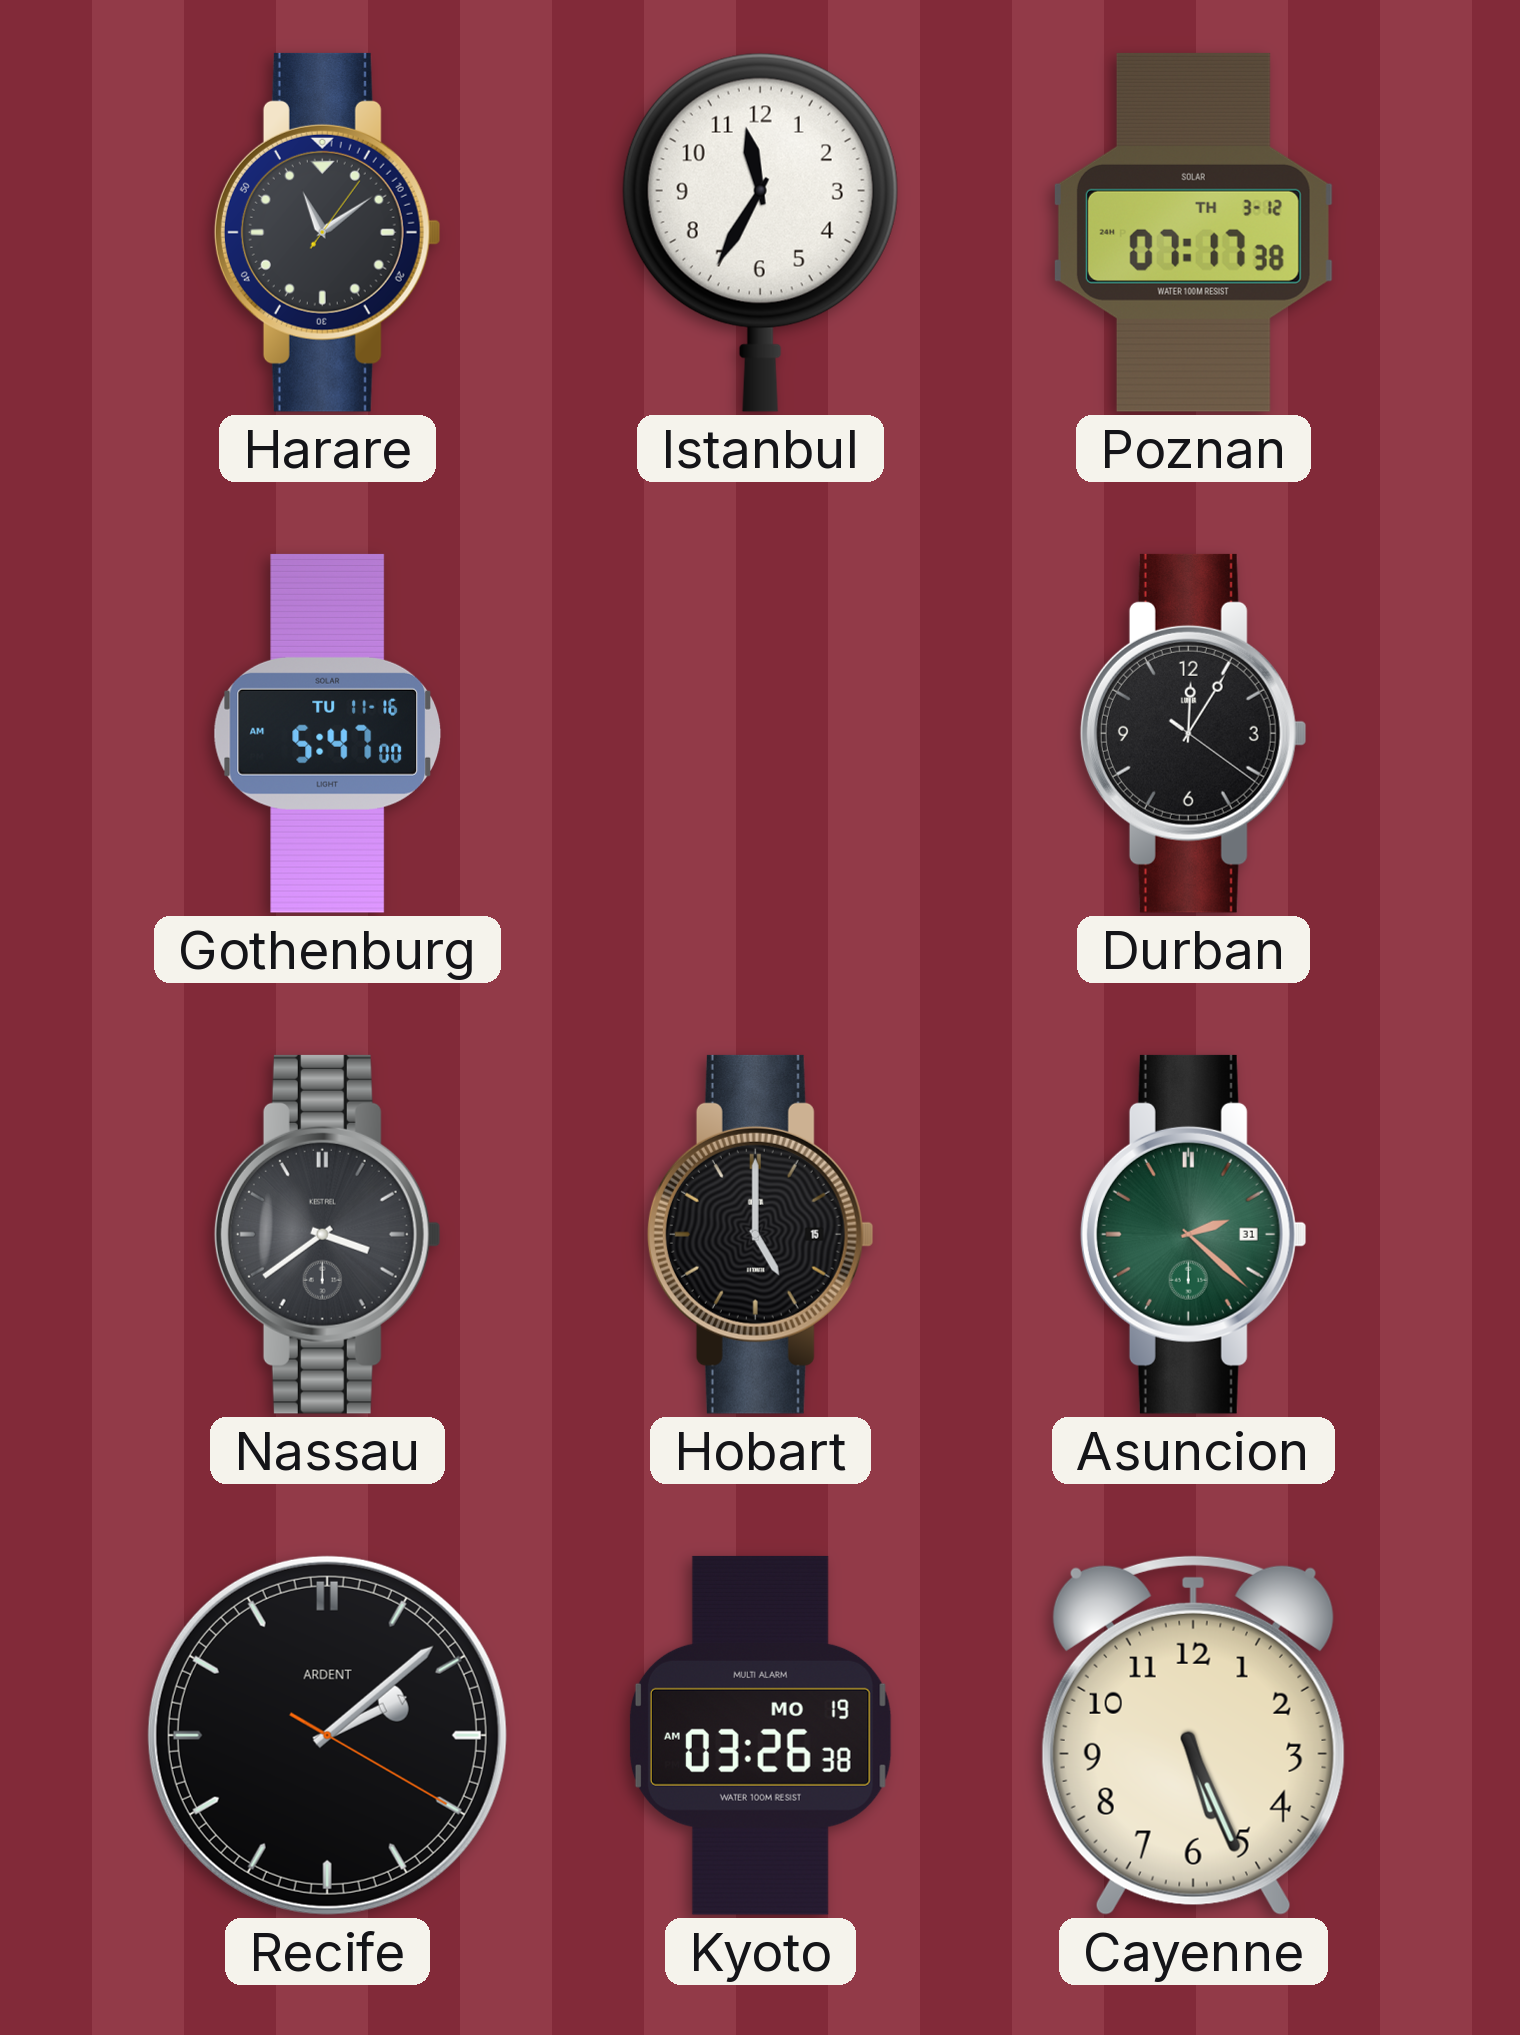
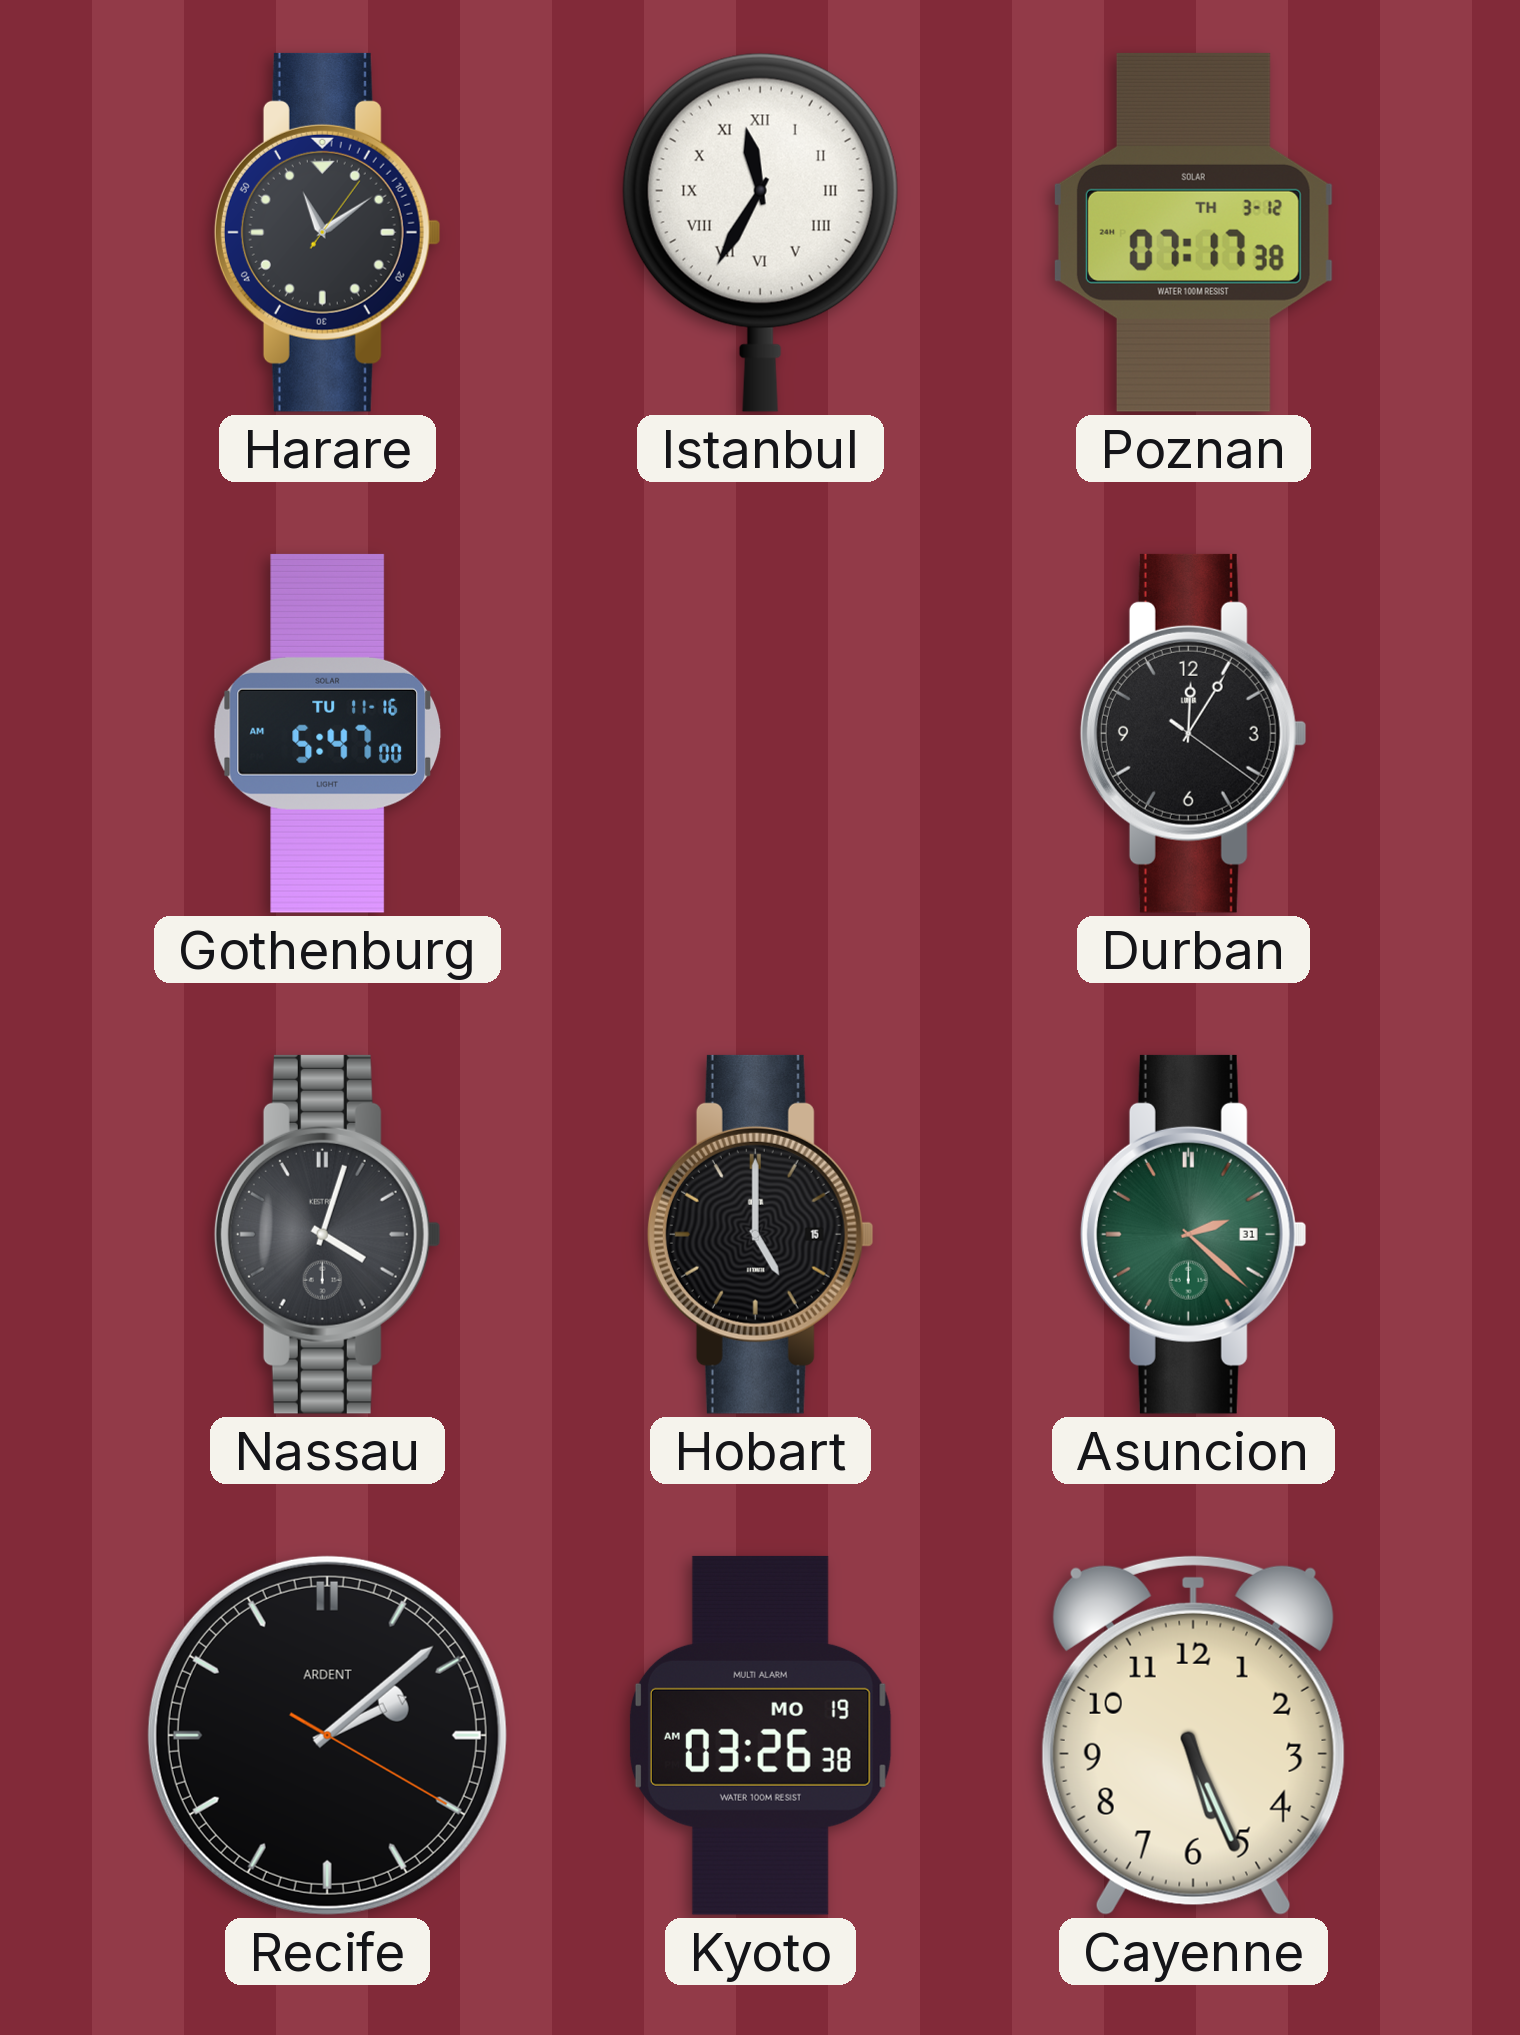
Istanbul numerals: Arabic -> Roman
Nassau: 3:39 -> 4:03
